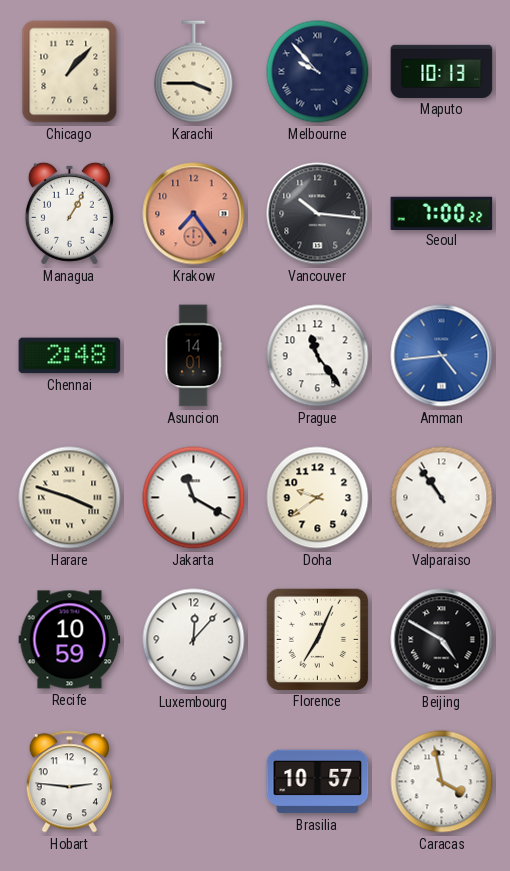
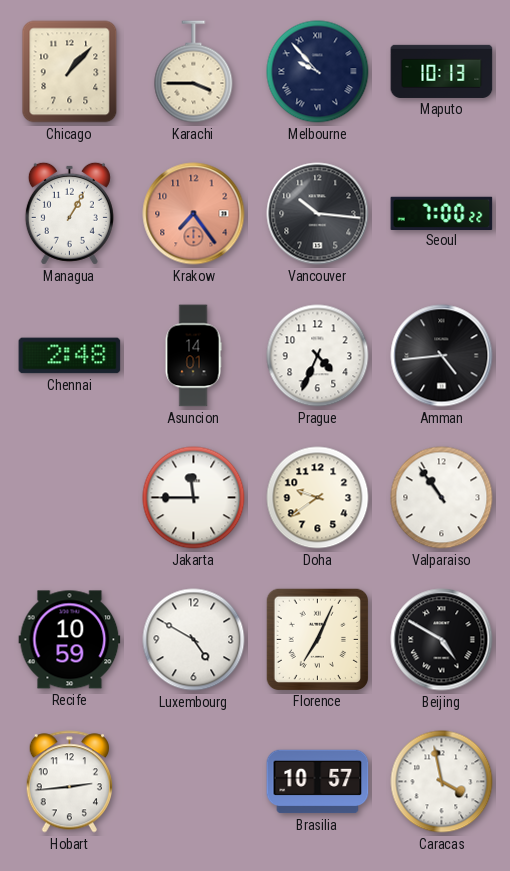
Prague: 11:24 -> 4:34
Amman dial: blue -> black
Harare: 3:48 -> none
Jakarta: 11:20 -> 11:45
Luxembourg: 12:07 -> 4:50
Hobart: 2:46 -> 2:44
